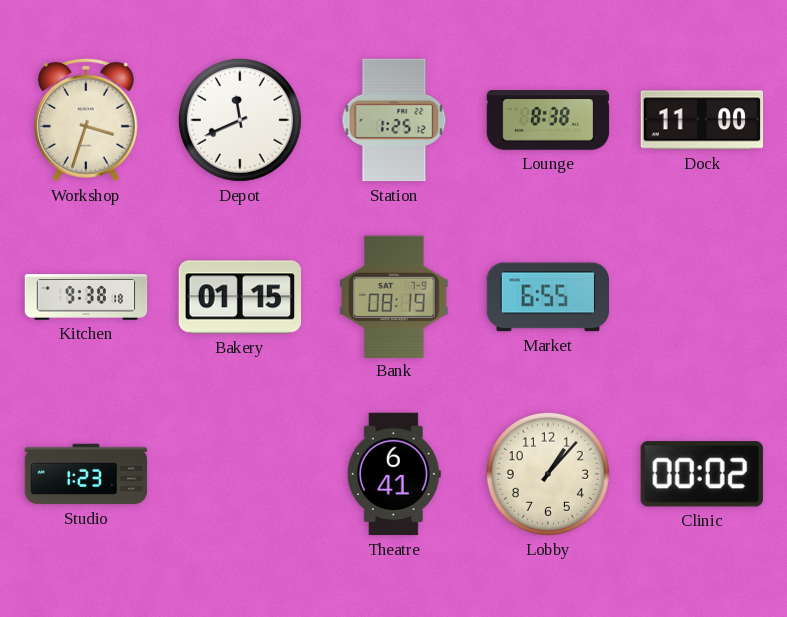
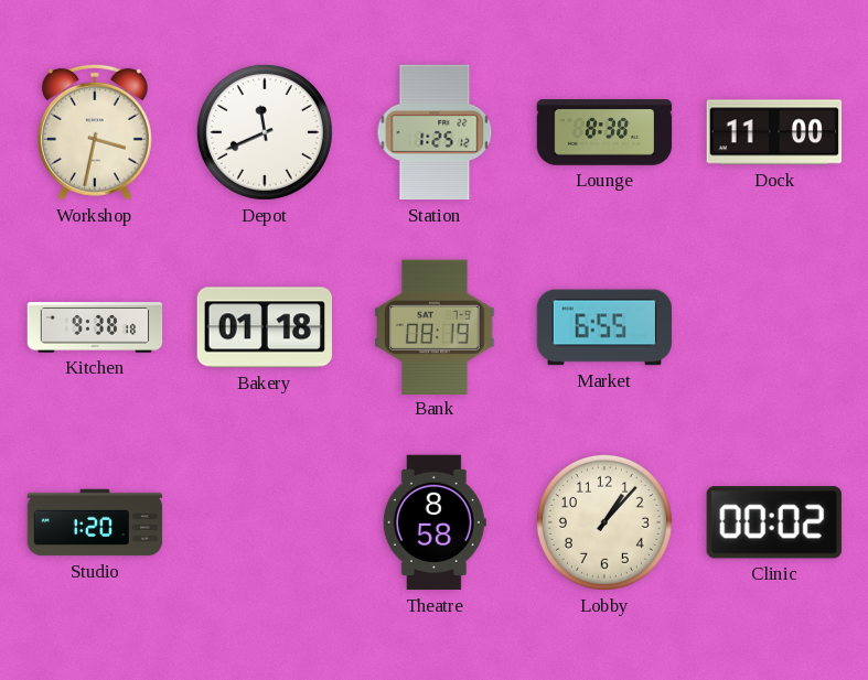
Workshop: 3:33 -> 3:32
Bakery: 01:15 -> 01:18
Studio: 1:23 -> 1:20
Theatre: 6:41 -> 8:58
